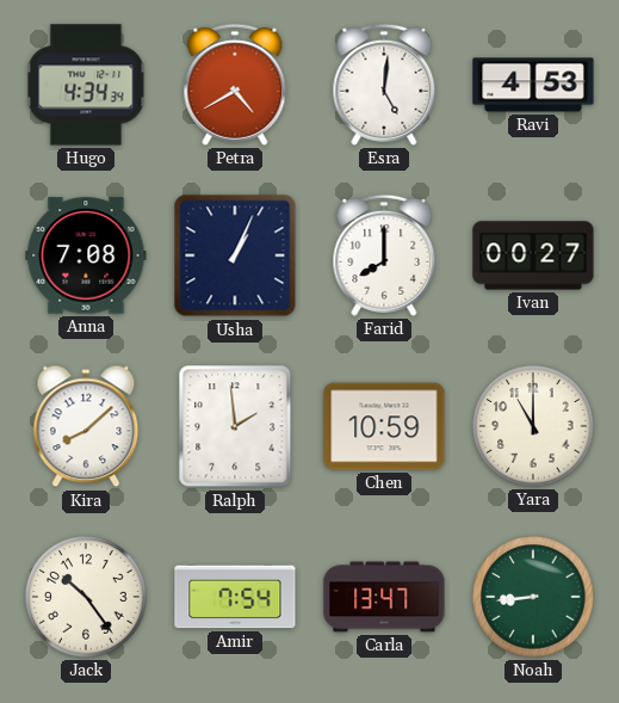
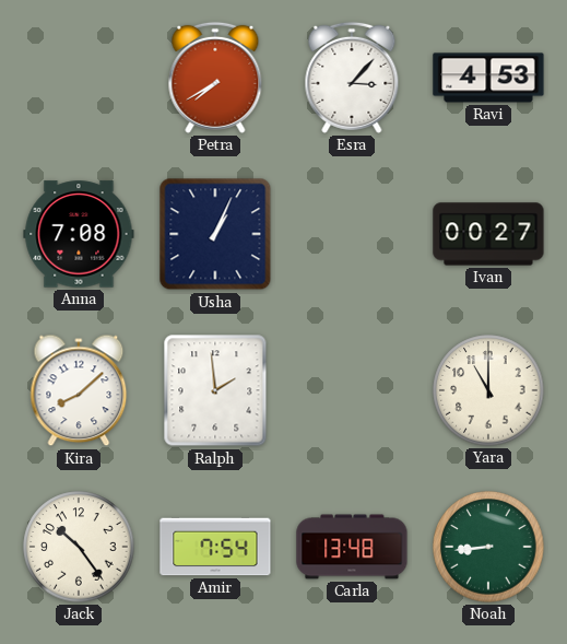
Hugo: 4:34 -> none
Petra: 4:40 -> 7:40
Esra: 5:01 -> 3:07
Farid: 8:00 -> none
Chen: 10:59 -> none
Carla: 13:47 -> 13:48
